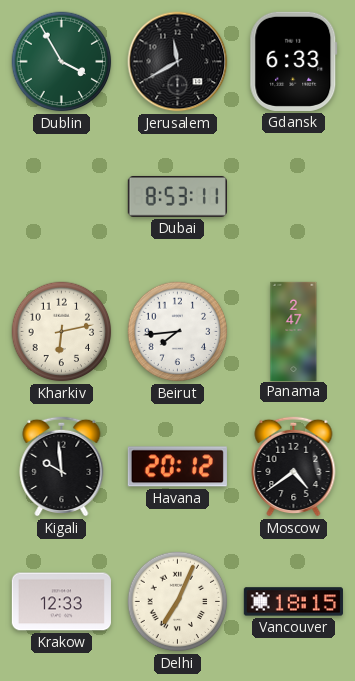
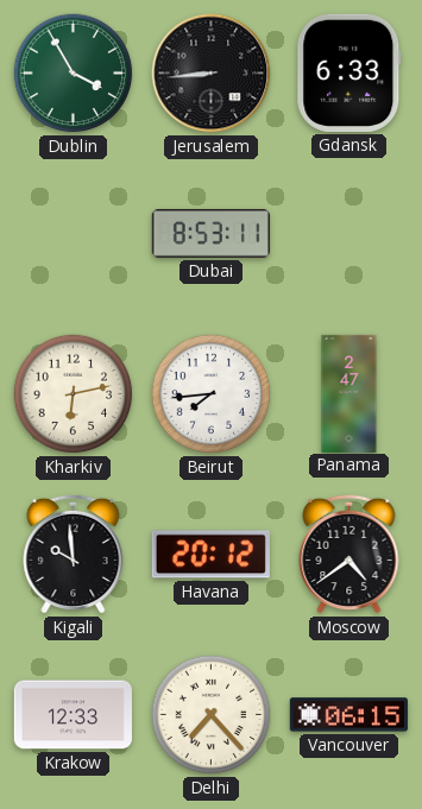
Jerusalem: 11:40 -> 8:44
Delhi: 7:04 -> 7:23
Vancouver: 18:15 -> 06:15
